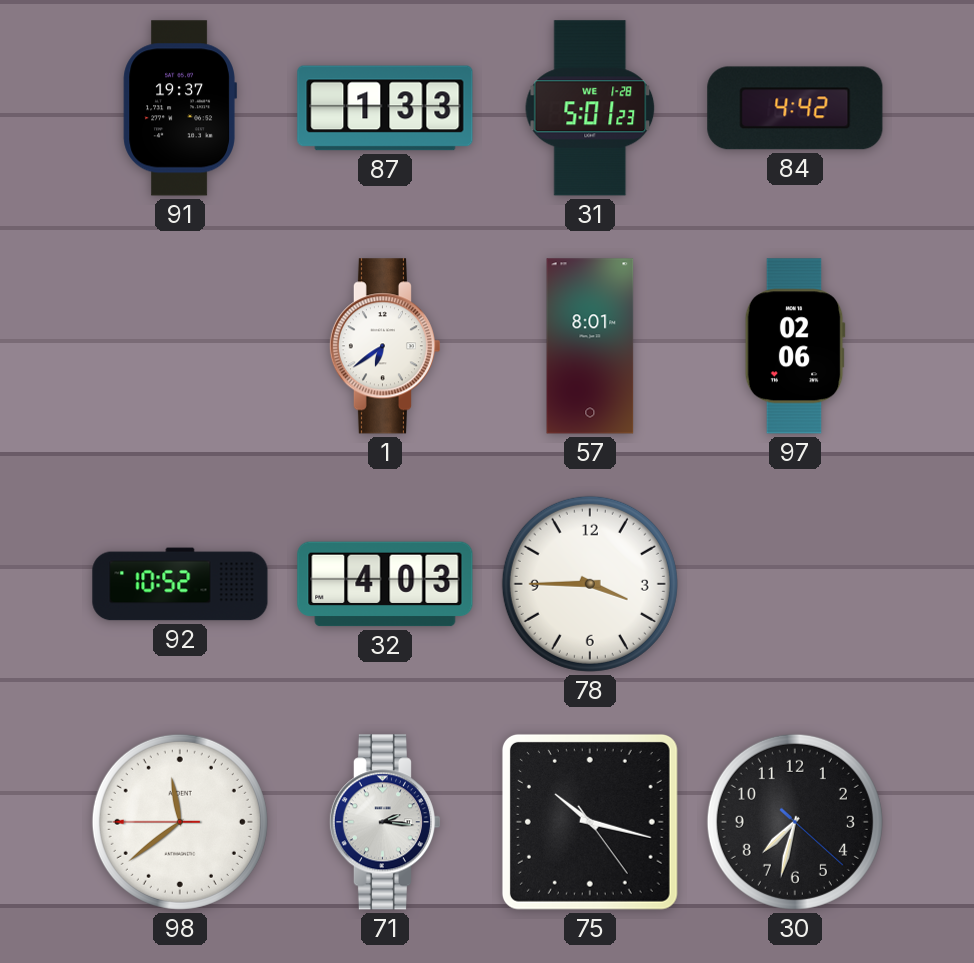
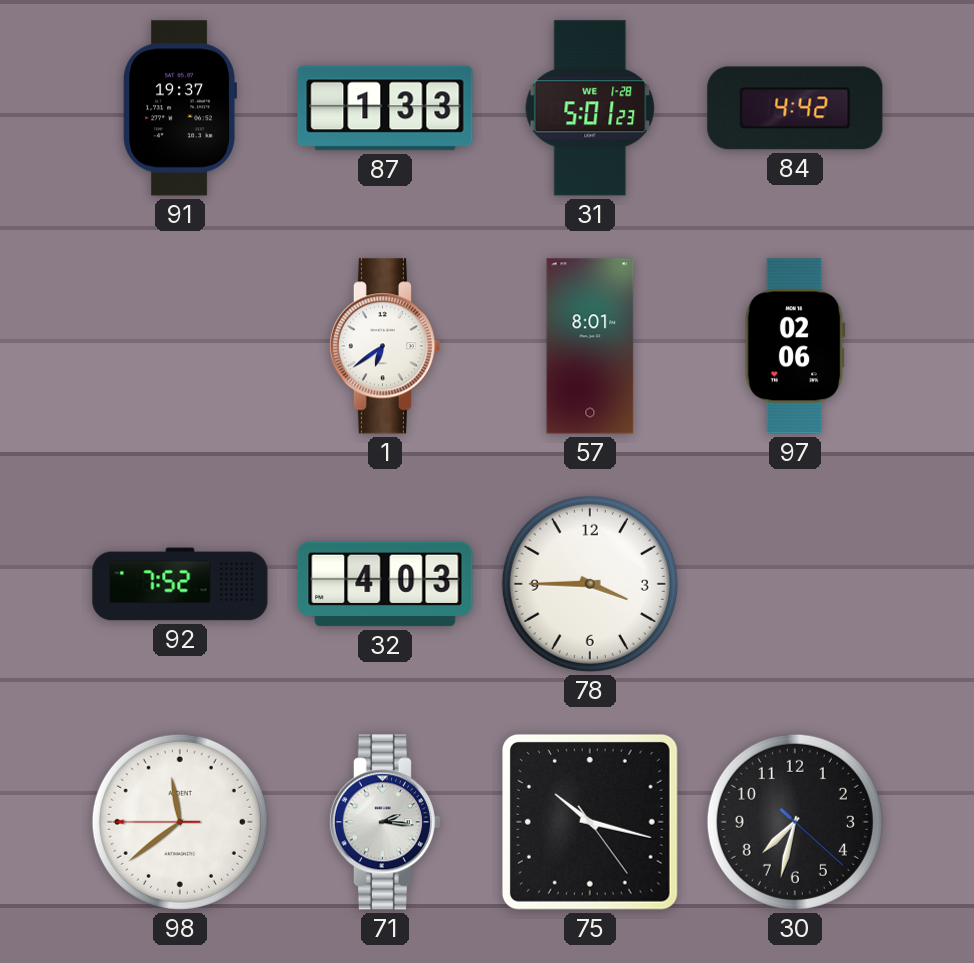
92: 10:52 -> 7:52
